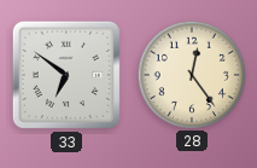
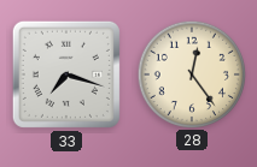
33: 6:51 -> 7:18
